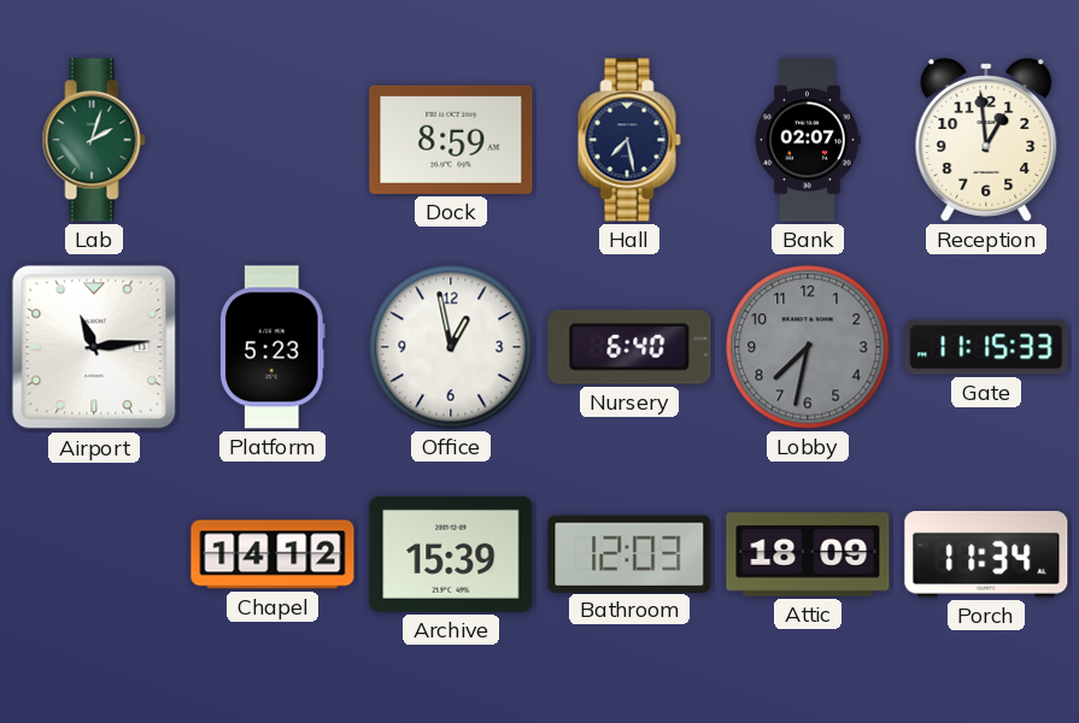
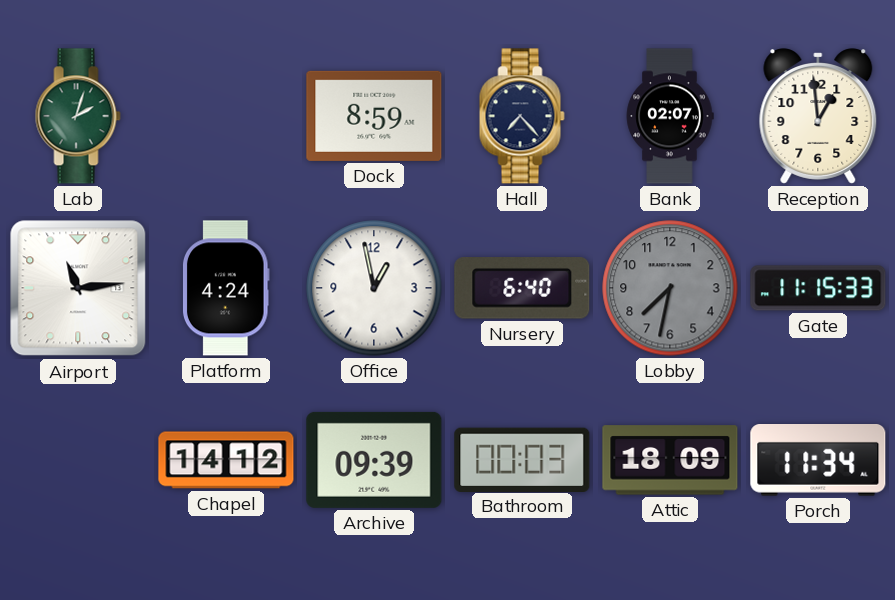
Hall: 7:28 -> 7:23
Platform: 5:23 -> 4:24
Archive: 15:39 -> 09:39
Bathroom: 12:03 -> 00:03
